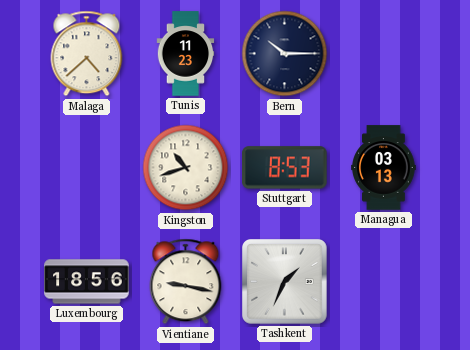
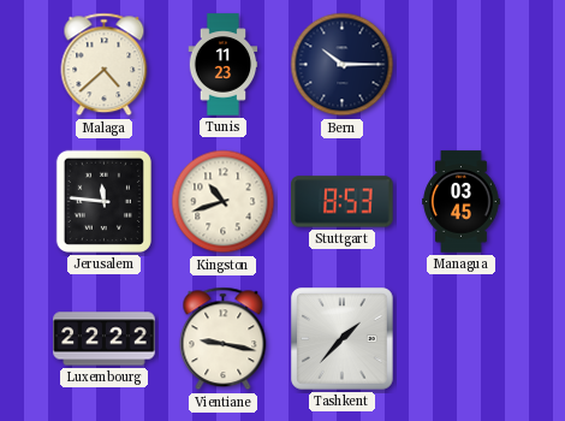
Jerusalem: none -> 11:46
Managua: 03:13 -> 03:45
Luxembourg: 18:56 -> 22:22
Tashkent: 1:34 -> 1:37
